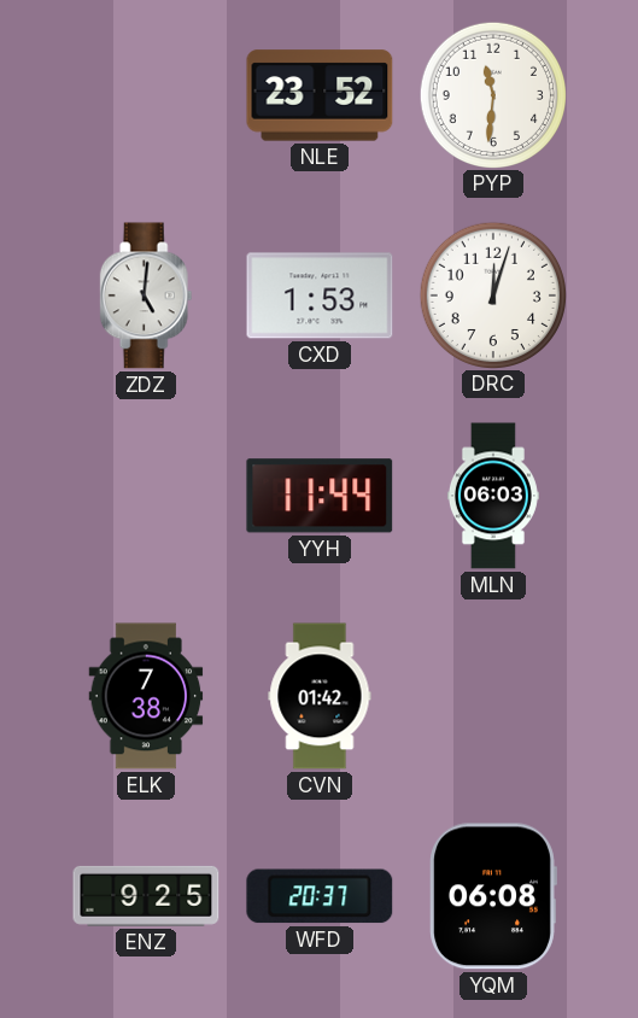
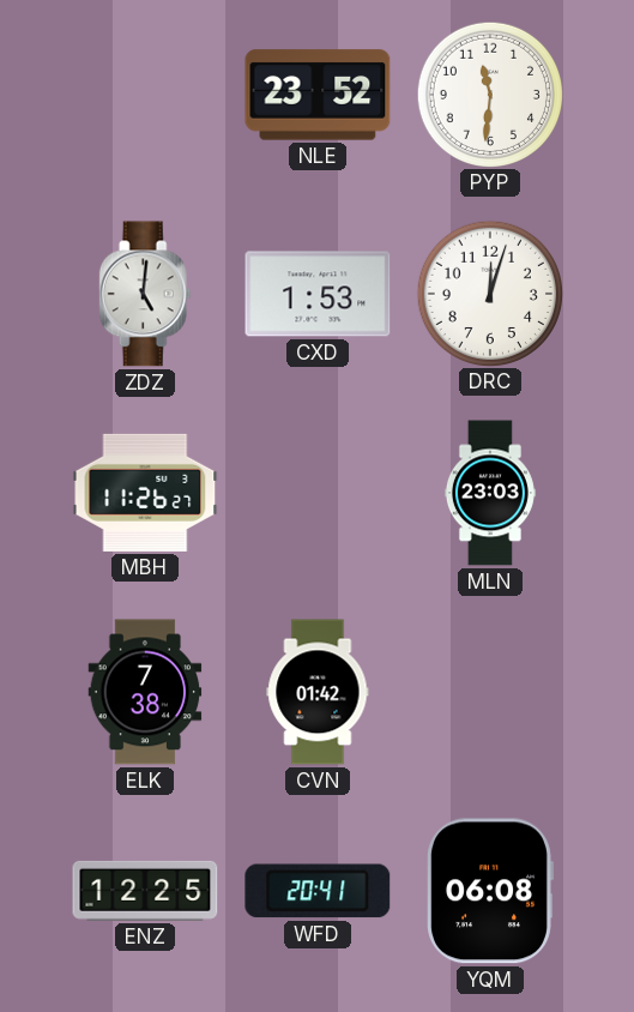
MBH: none -> 11:26
YYH: 11:44 -> none
MLN: 06:03 -> 23:03
ENZ: 9:25 -> 12:25
WFD: 20:37 -> 20:41
